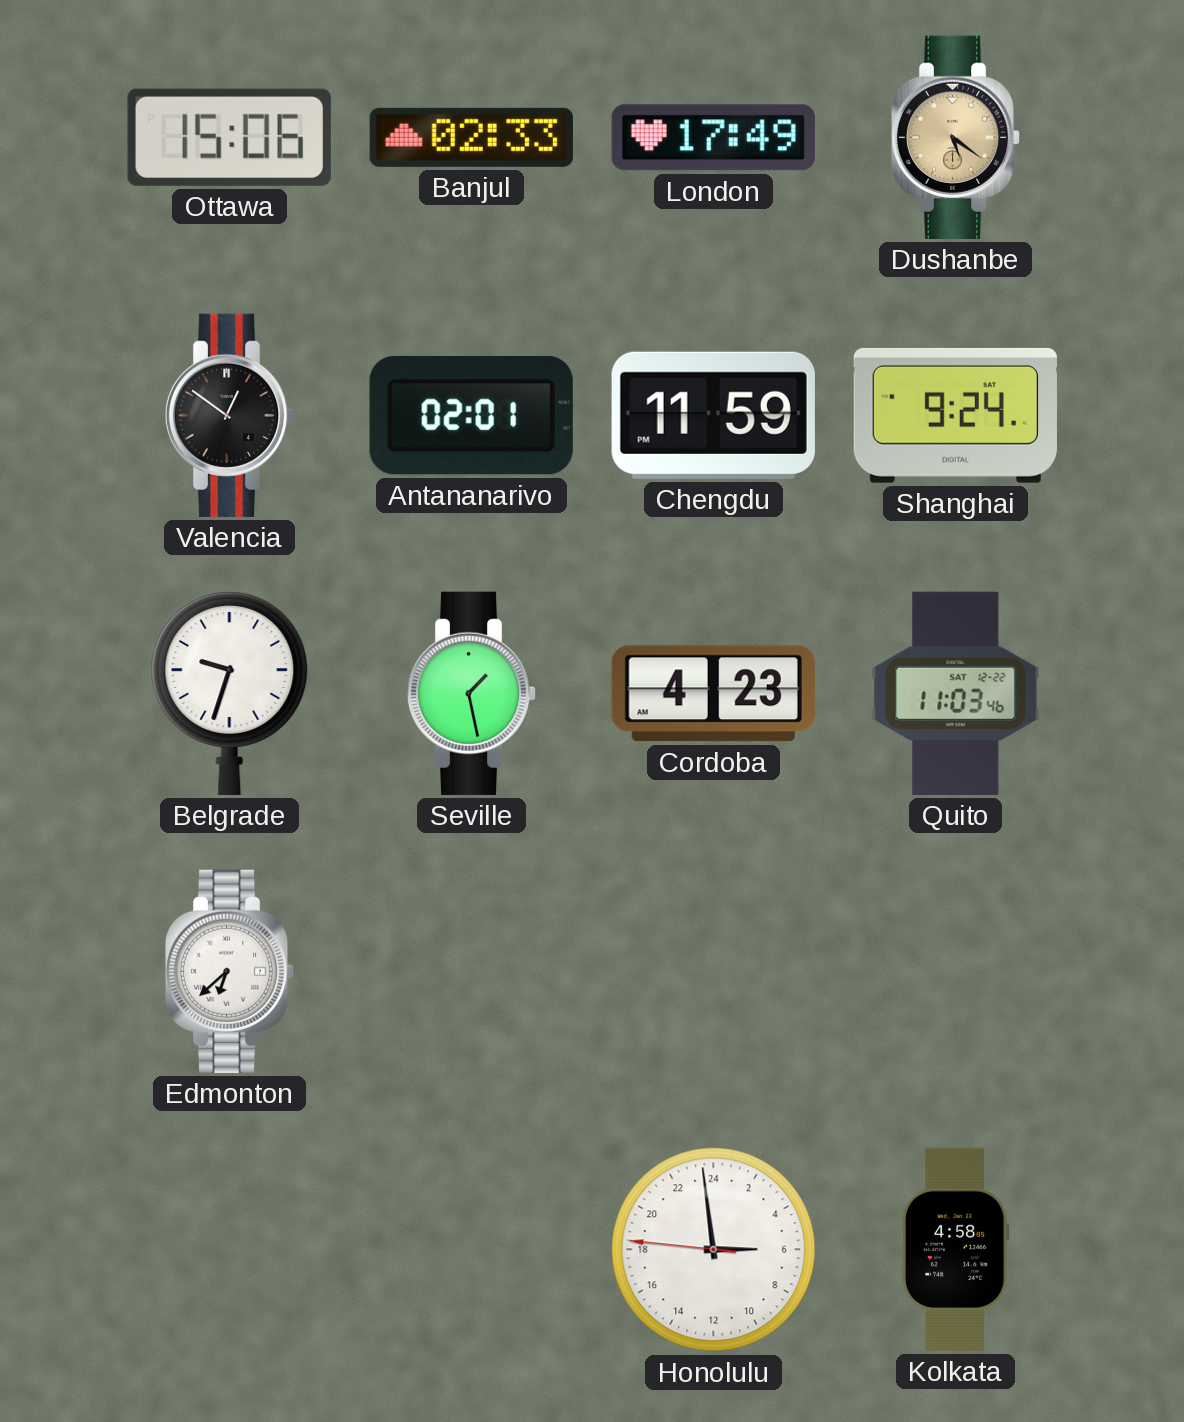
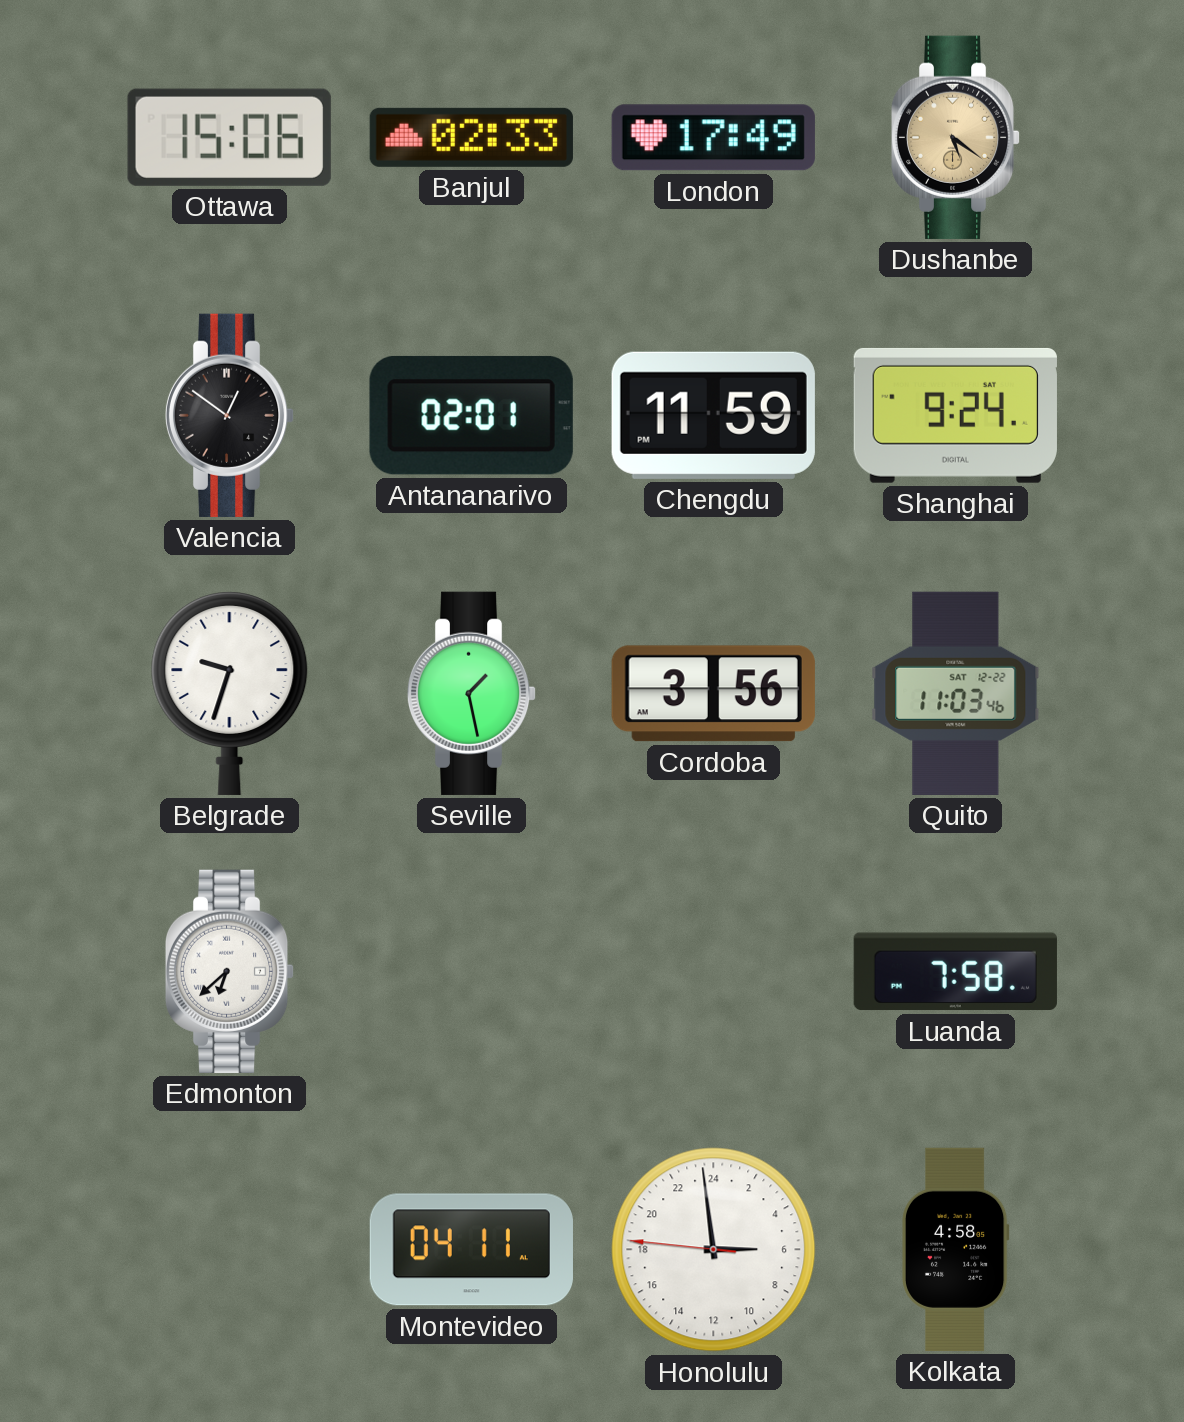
Cordoba: 4:23 -> 3:56
Luanda: none -> 7:58
Montevideo: none -> 04:11
